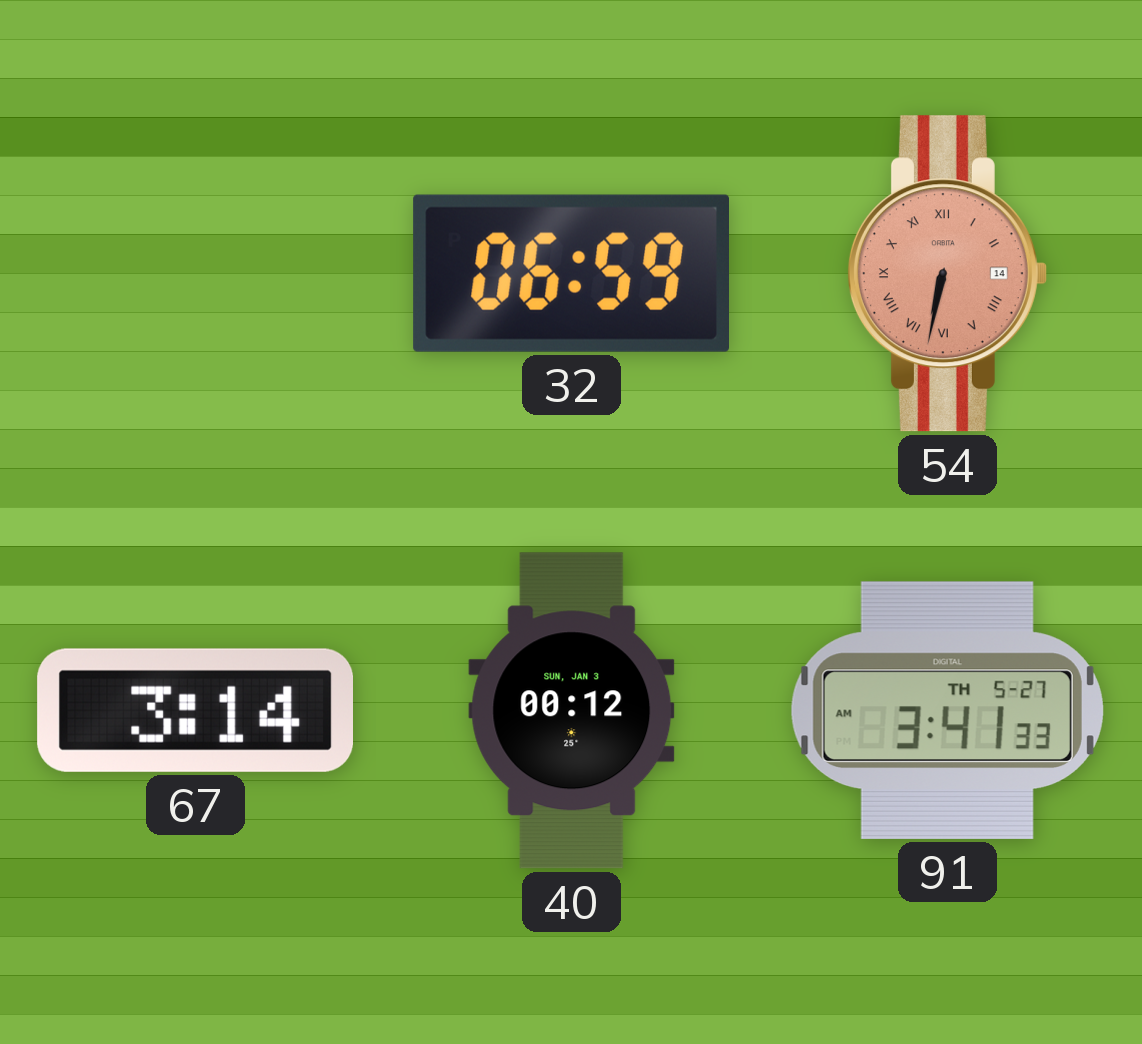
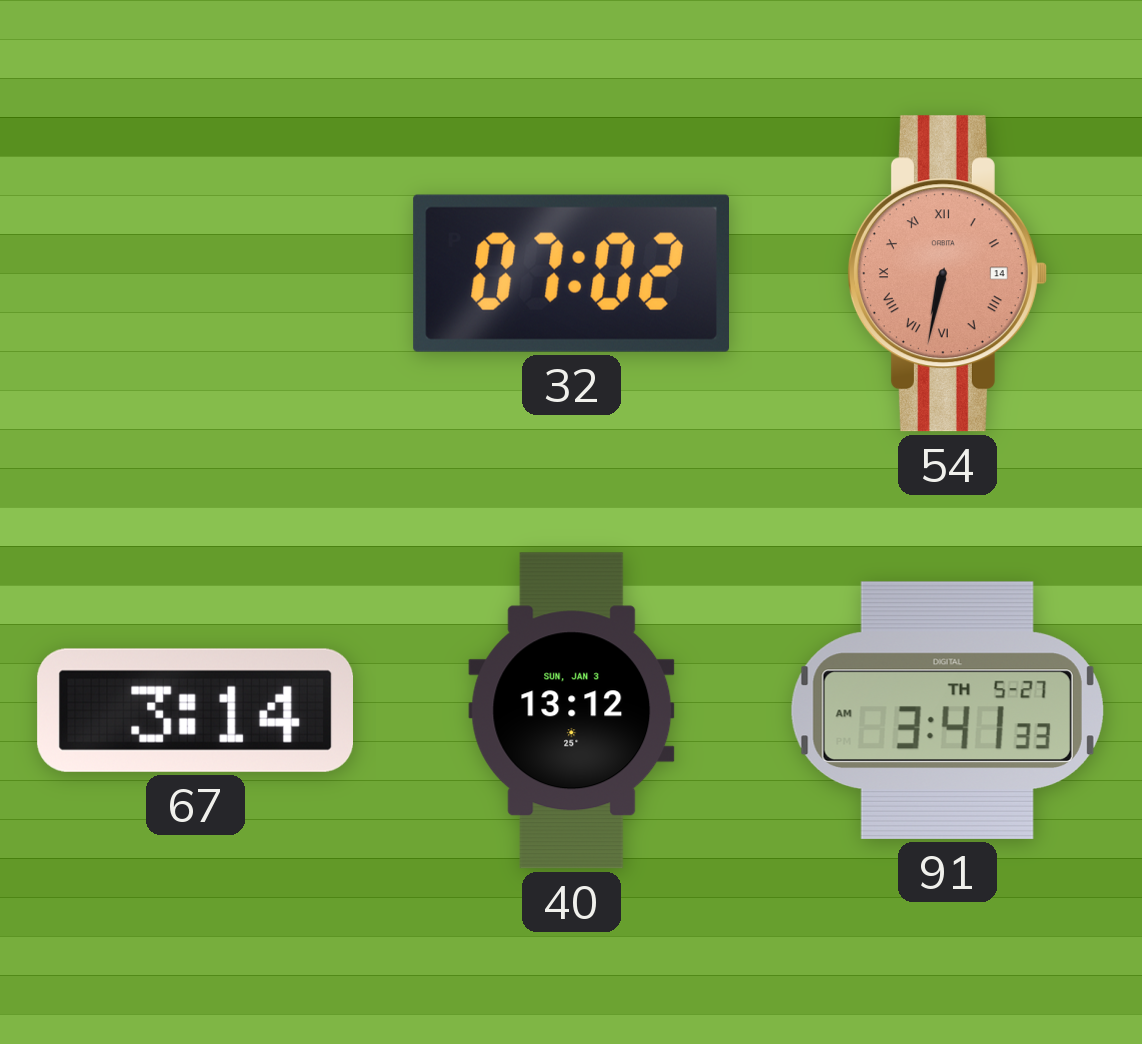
32: 06:59 -> 07:02
40: 00:12 -> 13:12
